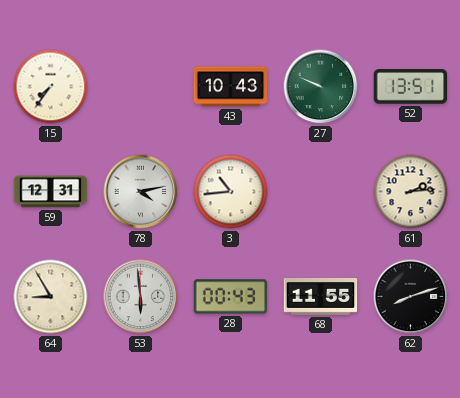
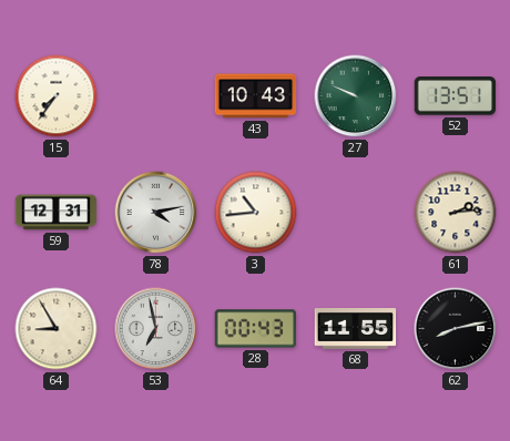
53: 5:59 -> 6:58
62: 8:12 -> 8:13
